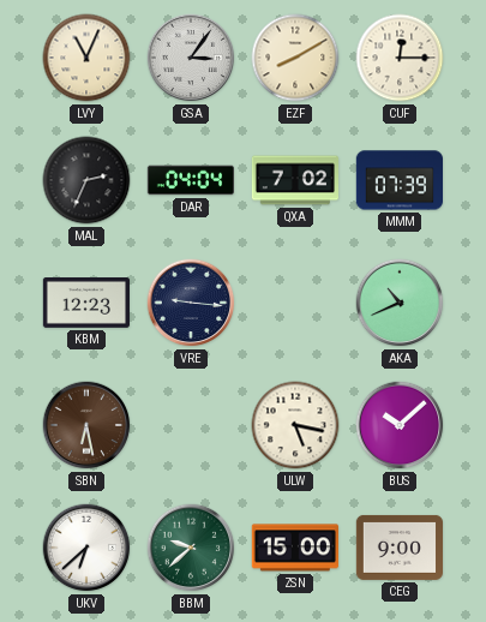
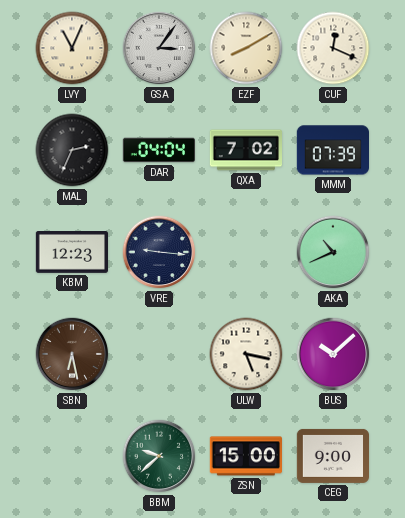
CUF: 12:15 -> 12:19
UKV: 6:38 -> none
